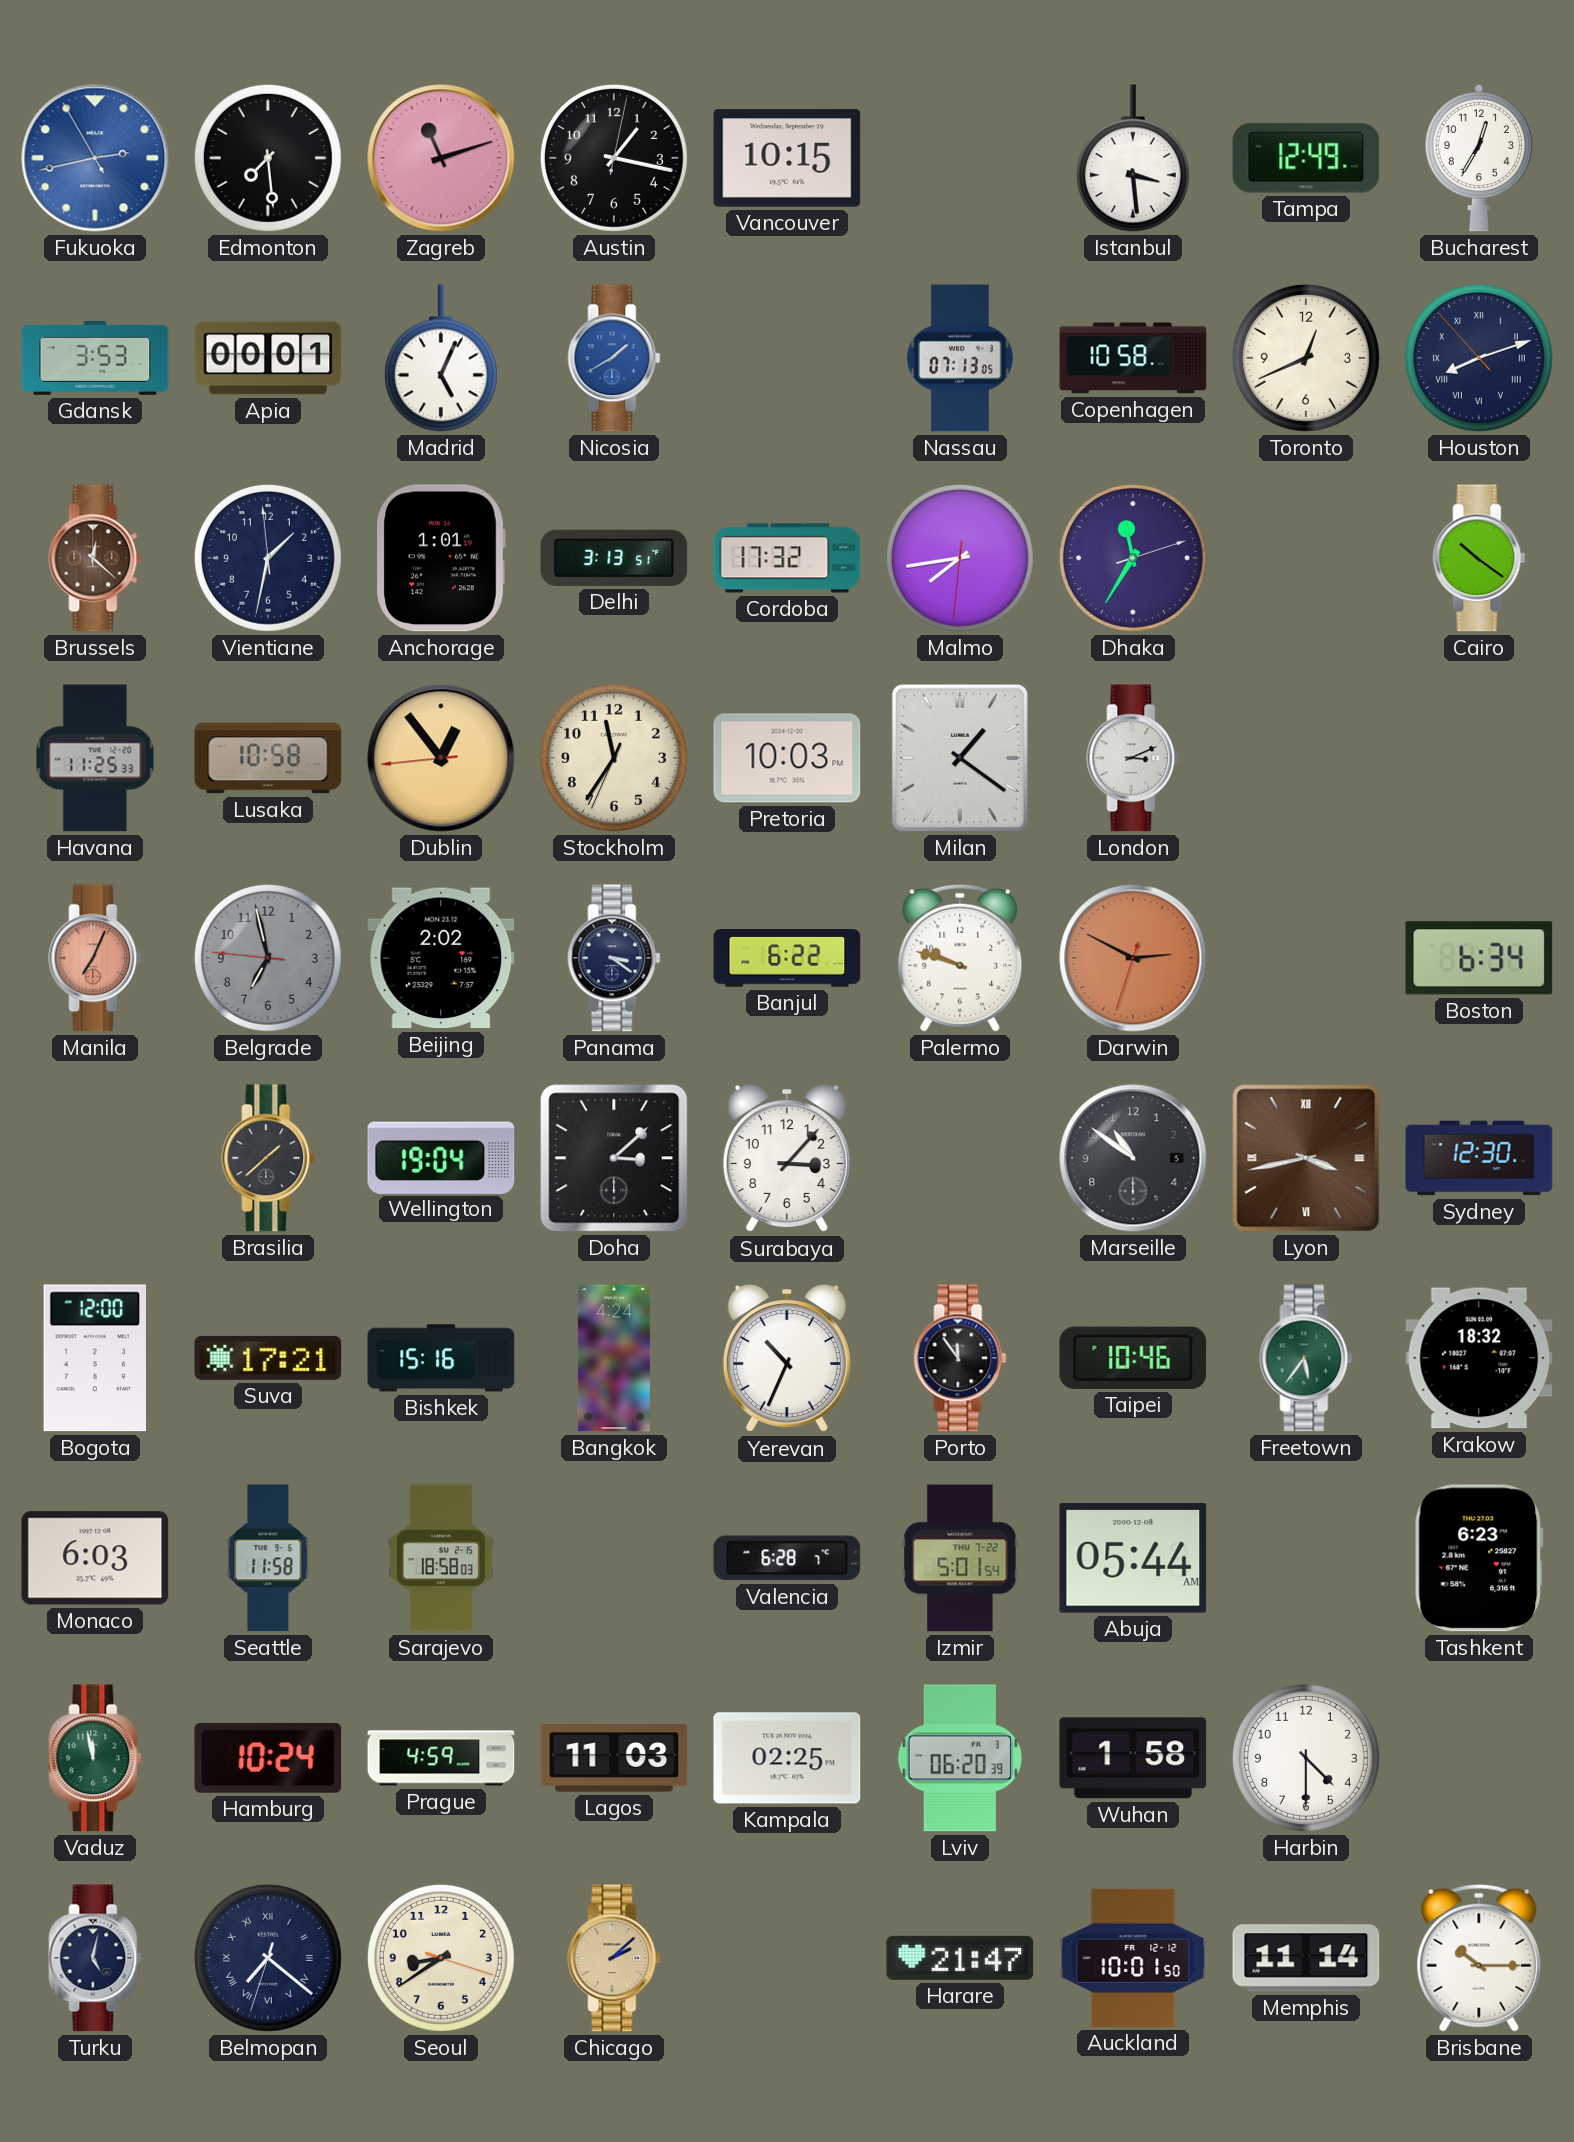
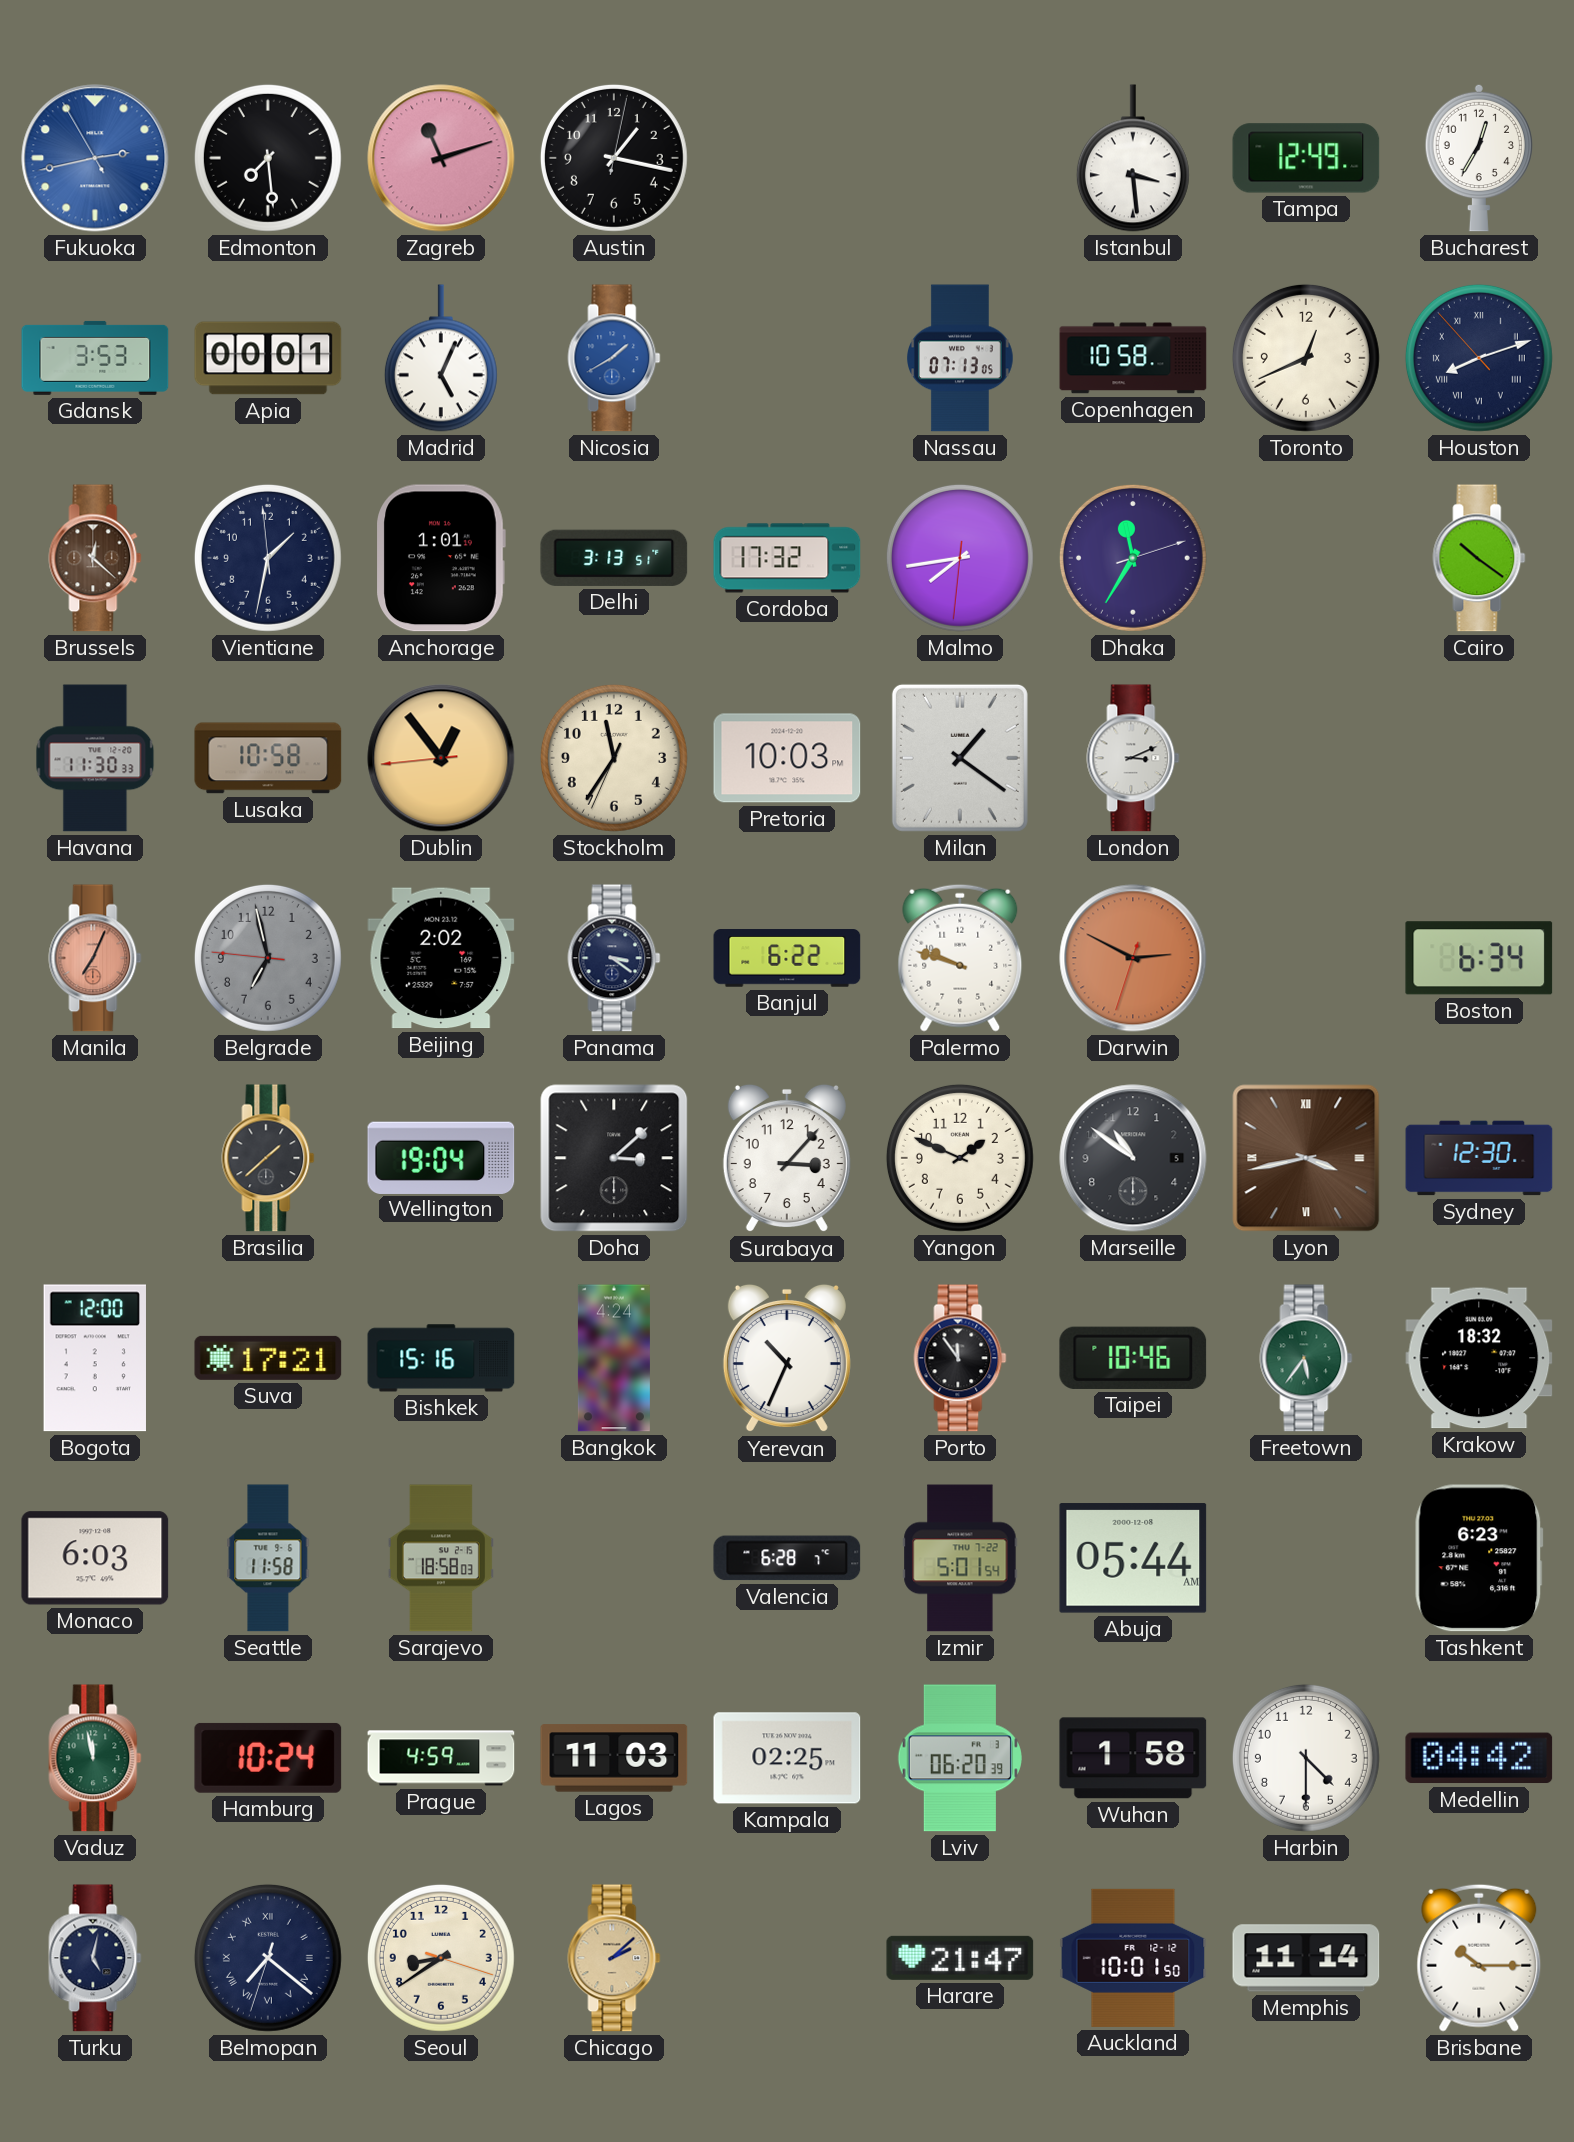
Vancouver: 10:15 -> none
Havana: 11:25 -> 11:30
Yangon: none -> 1:49
Medellin: none -> 04:42
